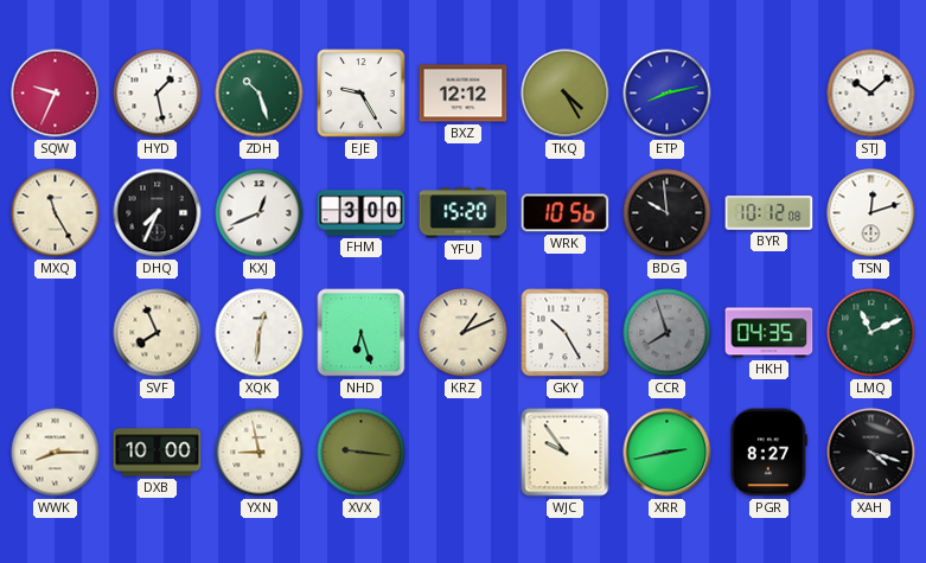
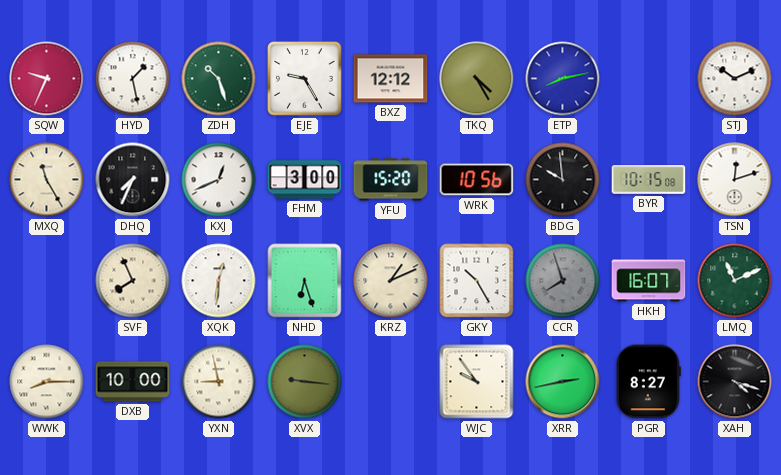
STJ: 10:08 -> 10:11
BYR: 10:12 -> 10:15
HKH: 04:35 -> 16:07
